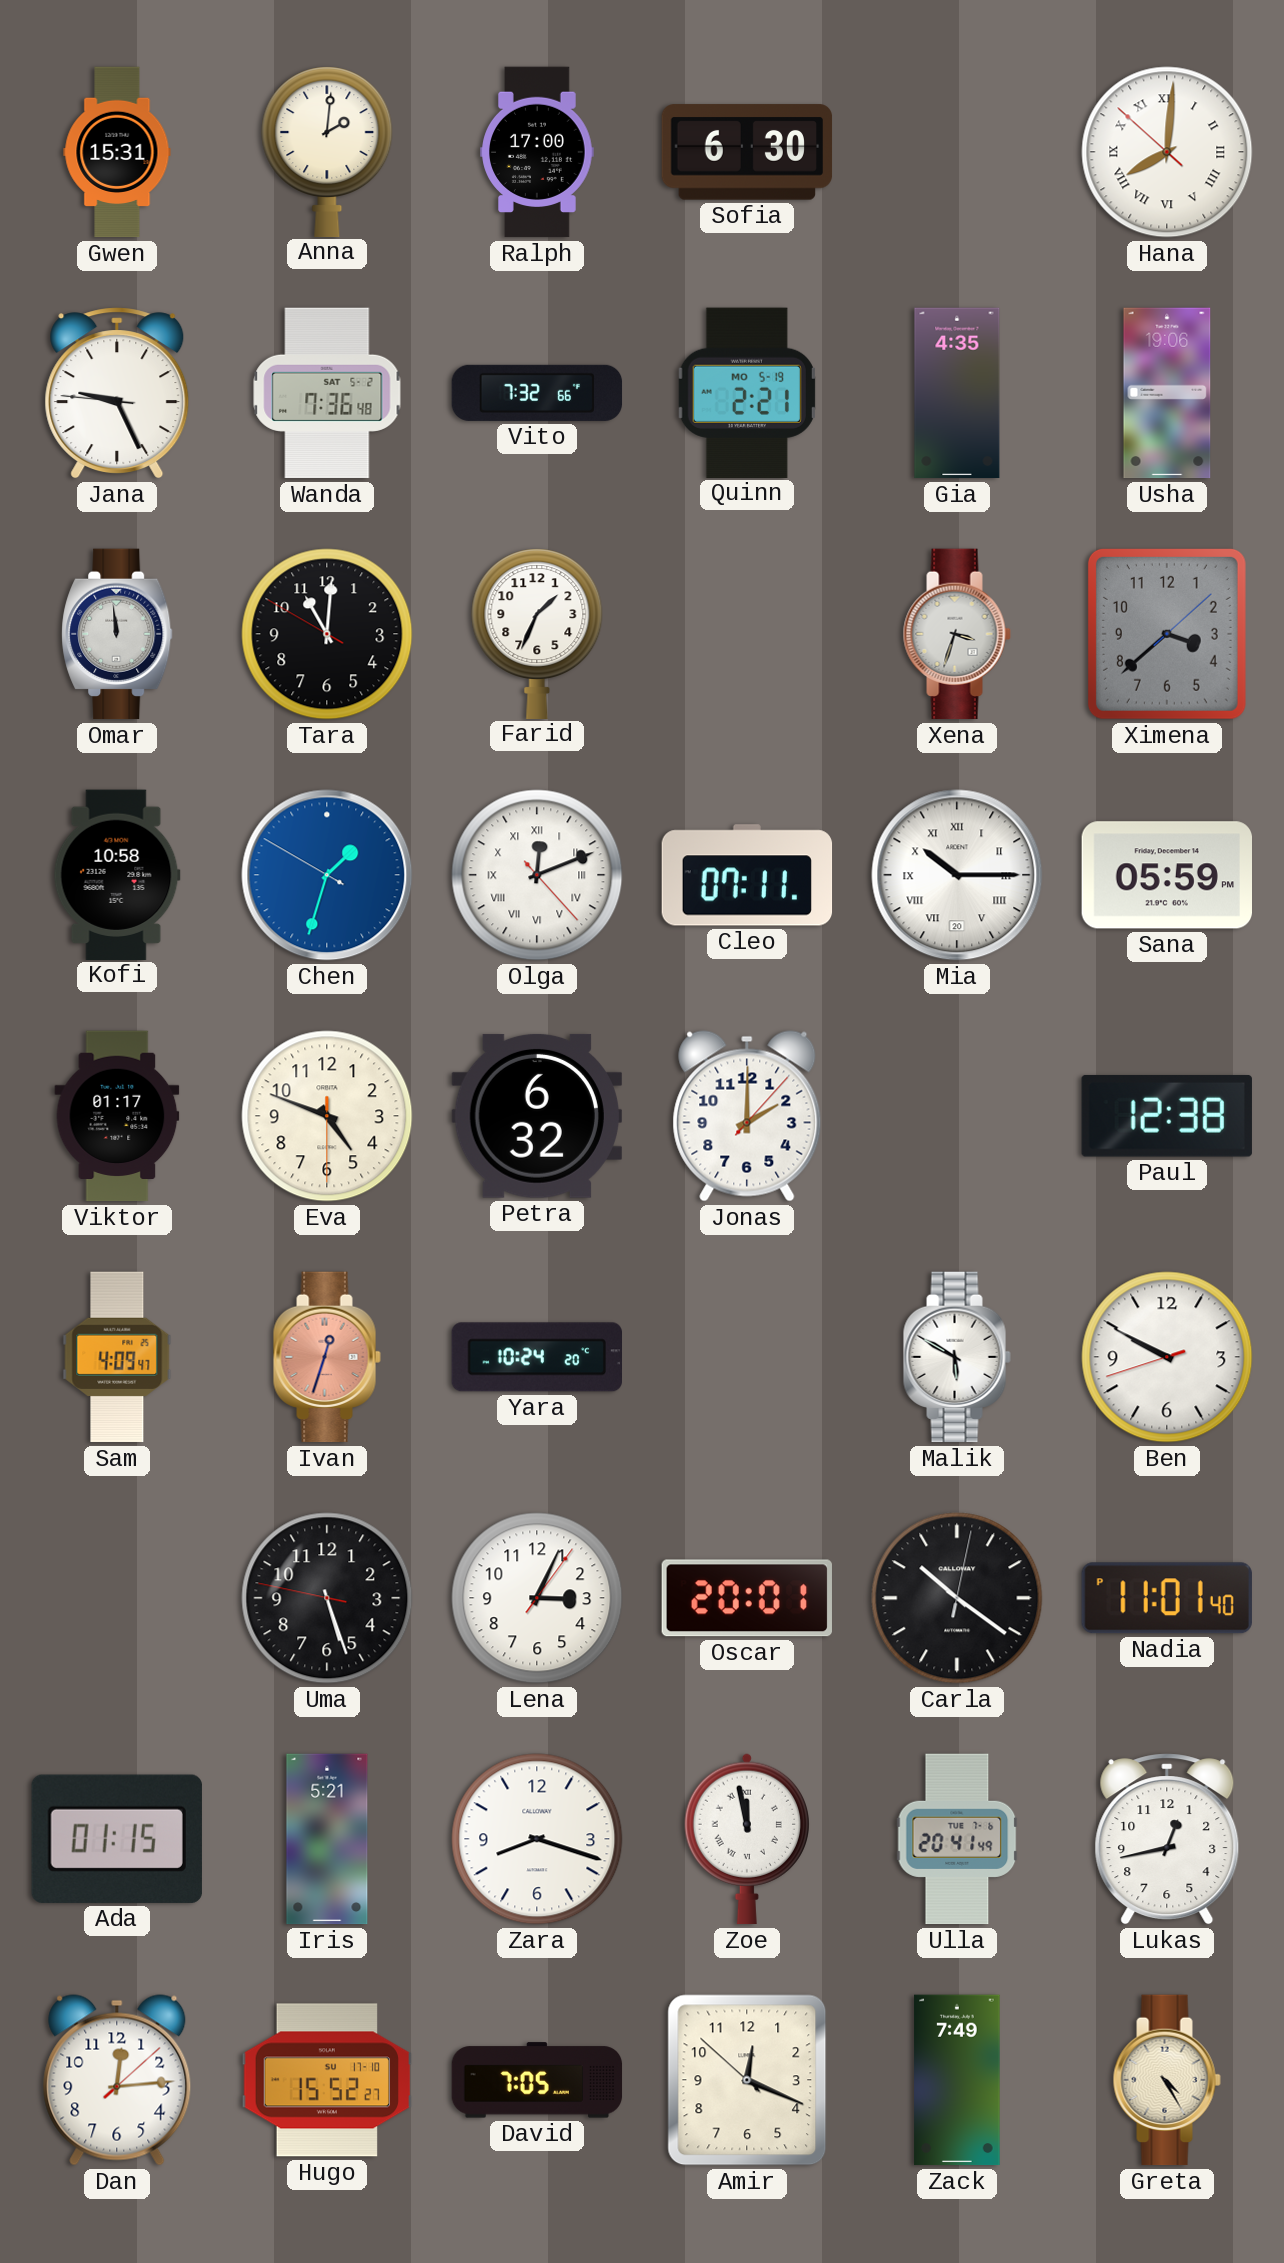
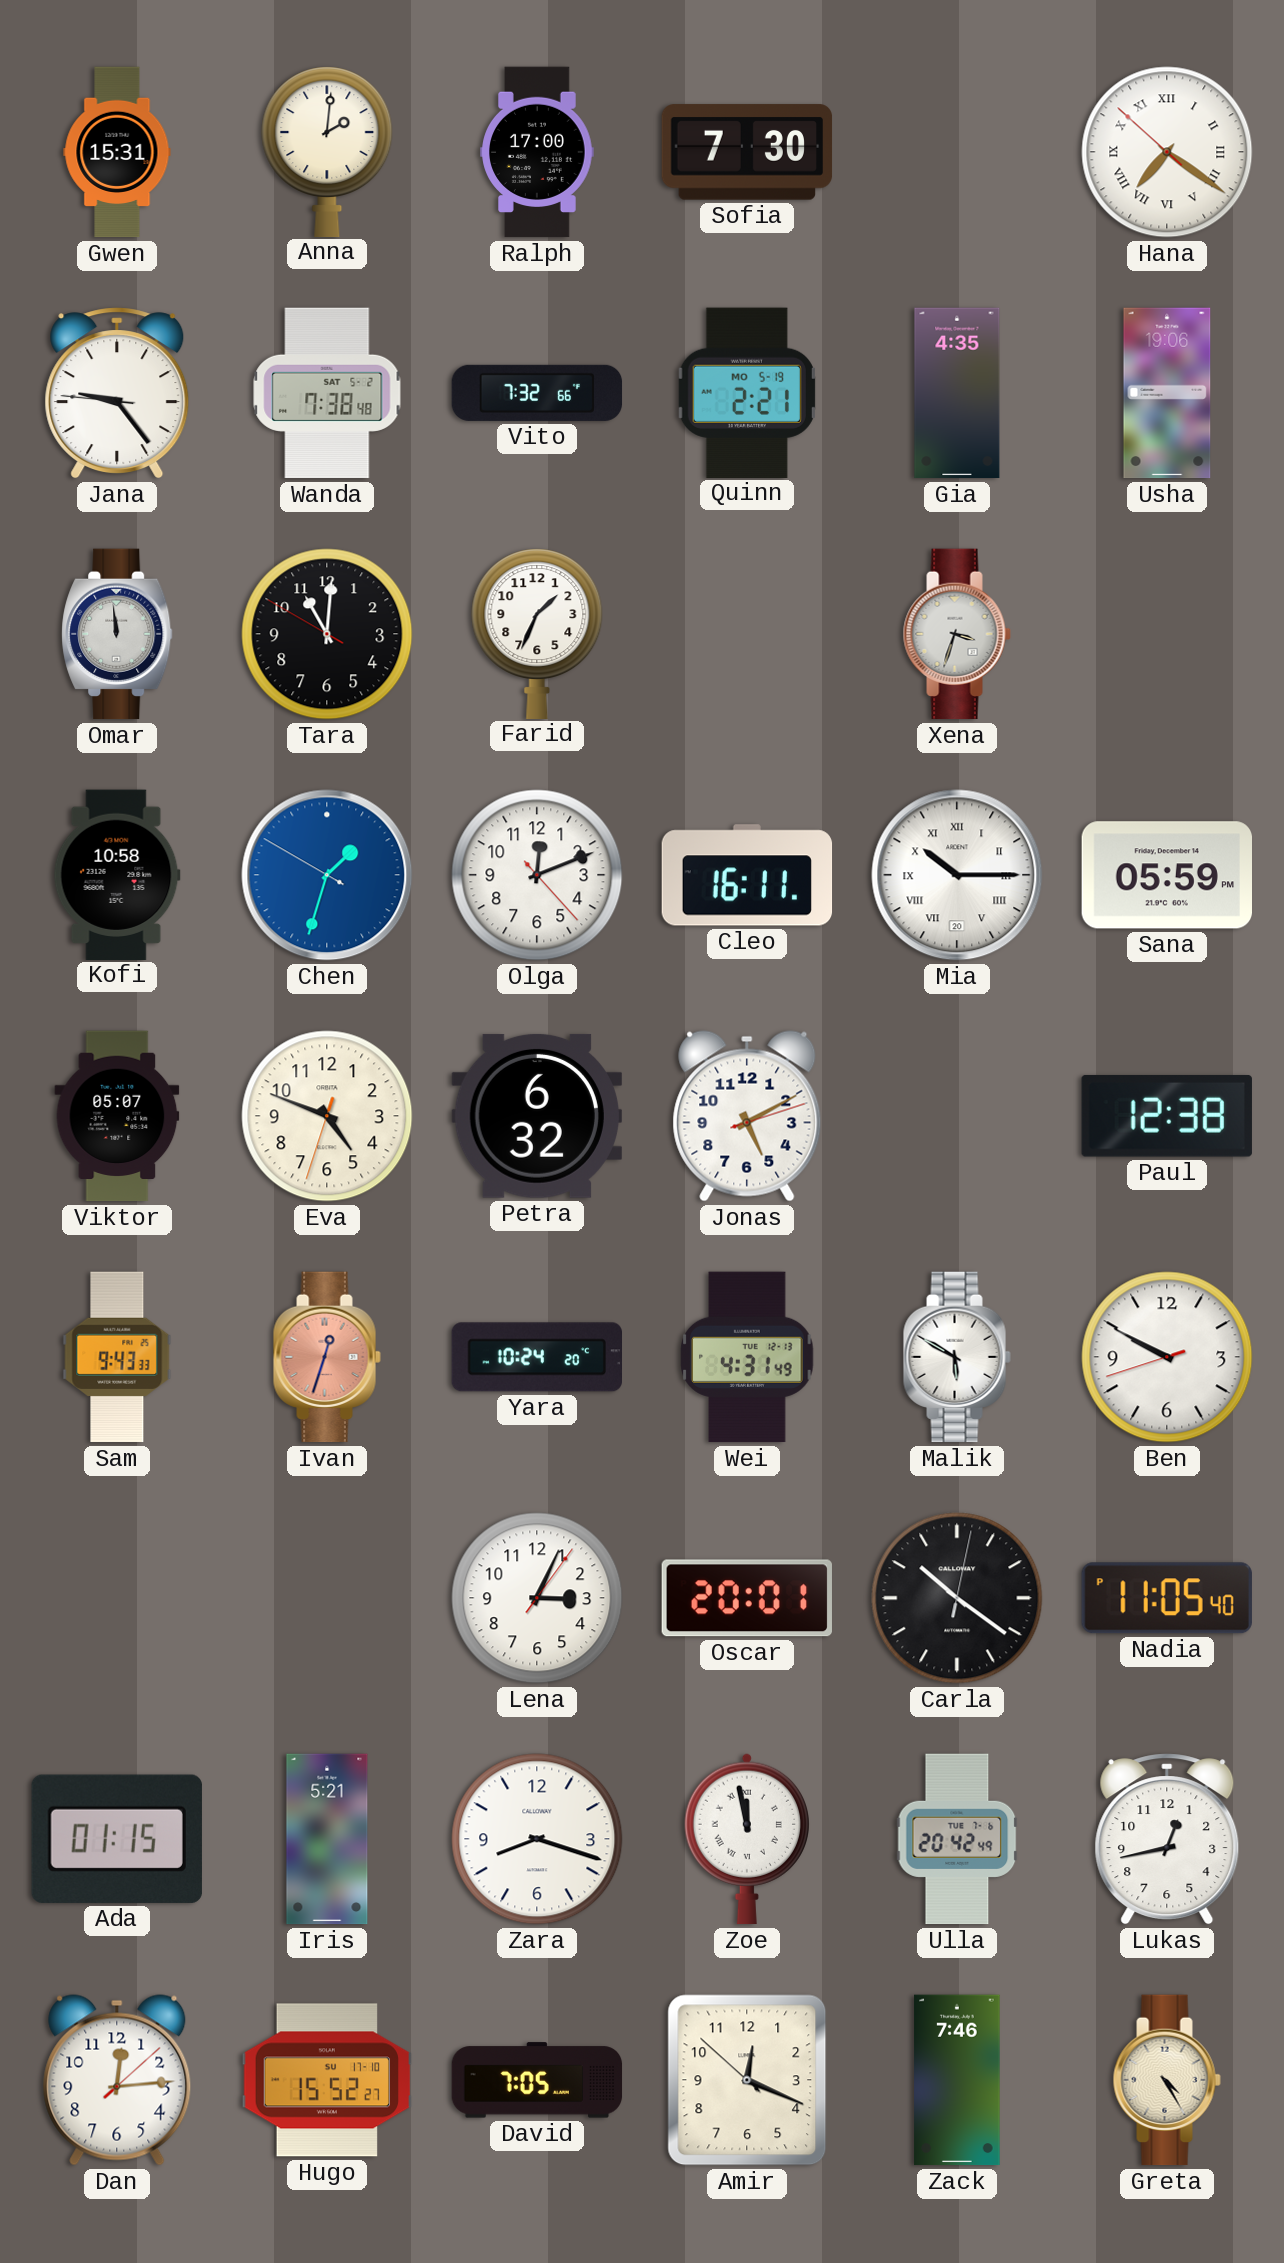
Sofia: 6:30 -> 7:30
Hana: 8:00 -> 7:20
Jana: 9:25 -> 9:23
Wanda: 7:36 -> 7:38
Ximena: 3:38 -> none
Olga numerals: Roman -> Arabic
Cleo: 07:11 -> 16:11
Viktor: 01:17 -> 05:07
Eva: 4:48:30 -> 4:48:33
Jonas: 2:00 -> 5:10
Sam: 4:09 -> 9:43
Wei: none -> 4:31
Uma: 5:26 -> none
Nadia: 11:01 -> 11:05
Ulla: 20:41 -> 20:42
Zack: 7:49 -> 7:46
